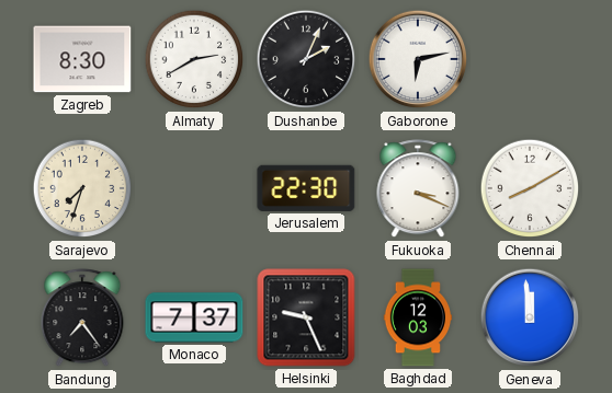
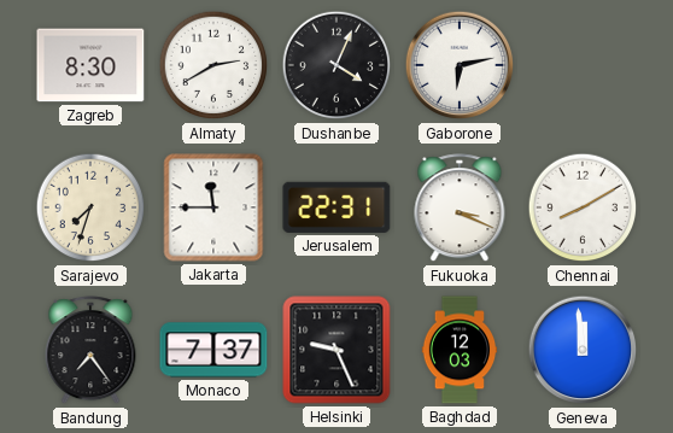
Dushanbe: 2:04 -> 4:04
Jakarta: none -> 11:45
Jerusalem: 22:30 -> 22:31
